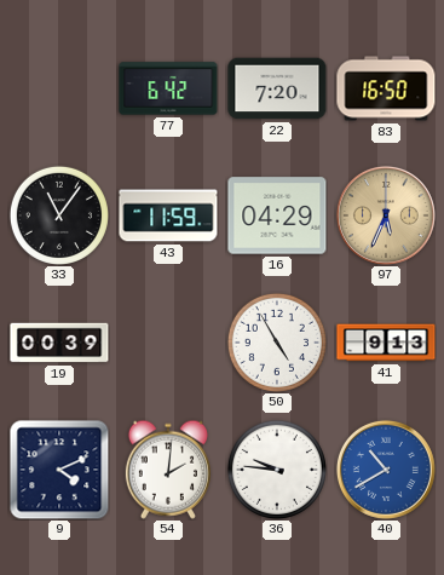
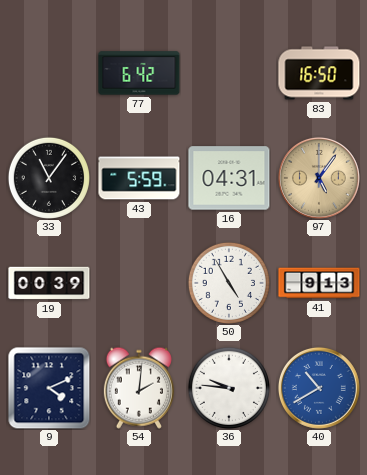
22: 7:20 -> none
43: 11:59 -> 5:59
16: 04:29 -> 04:31
97: 5:34 -> 5:06
